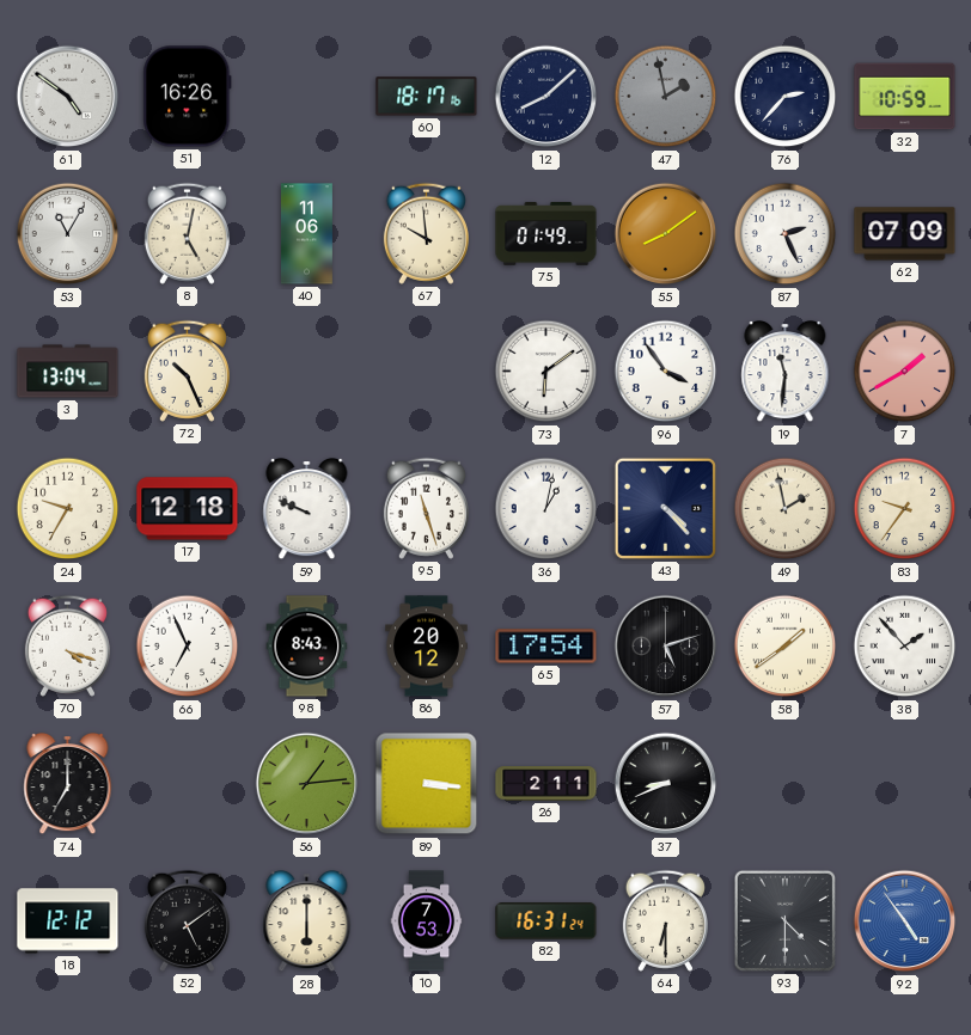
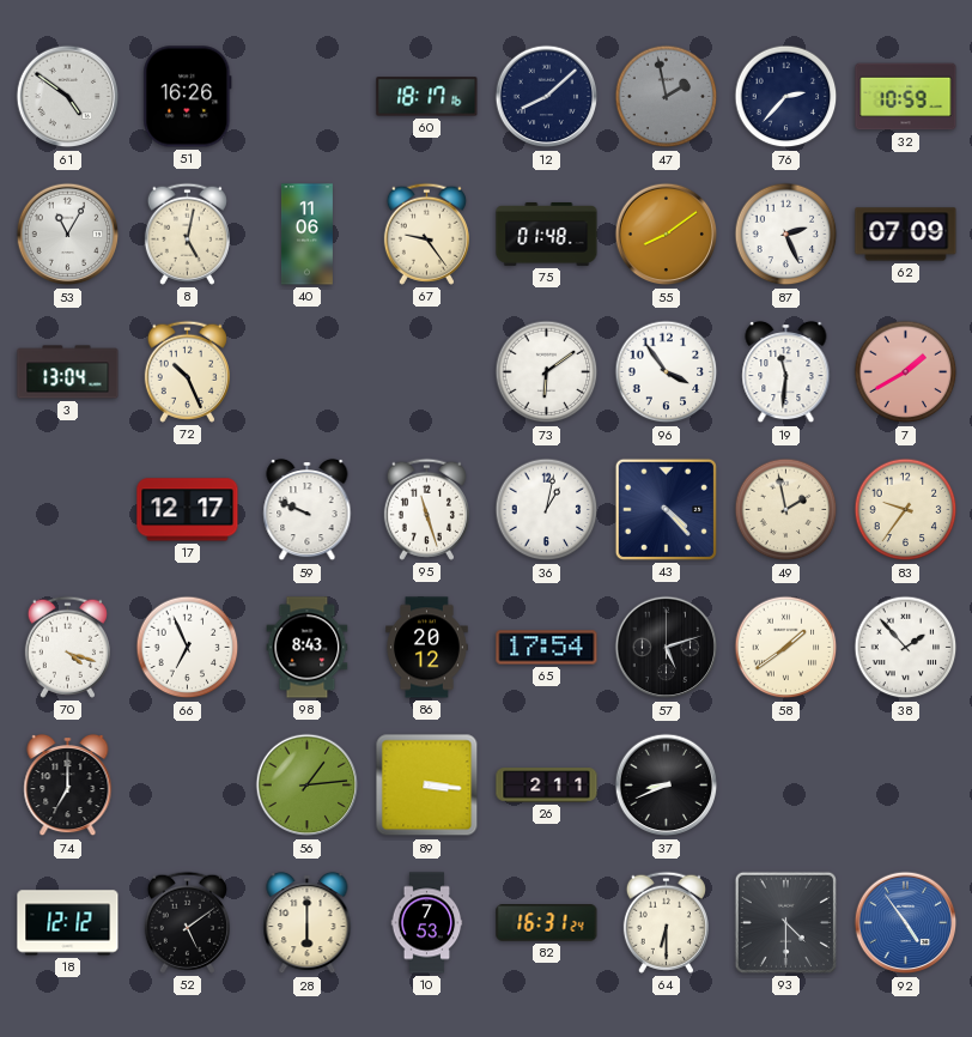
67: 9:59 -> 9:24
75: 01:49 -> 01:48
24: 9:35 -> none
17: 12:18 -> 12:17
